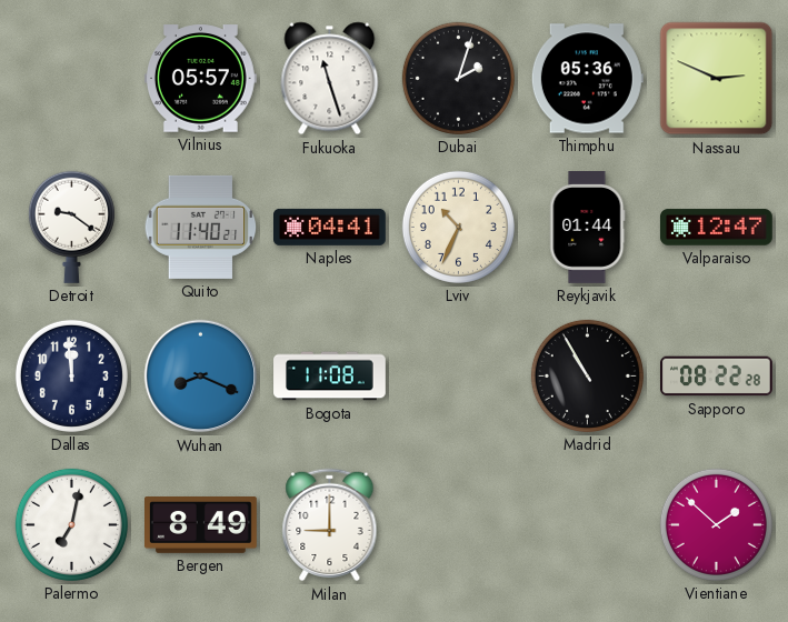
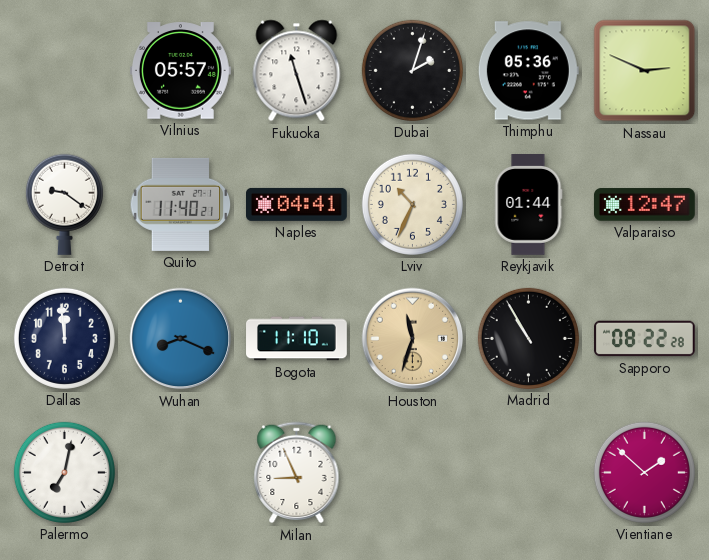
Bogota: 11:08 -> 11:10
Houston: none -> 11:33
Bergen: 8:49 -> none
Milan: 9:00 -> 8:56
